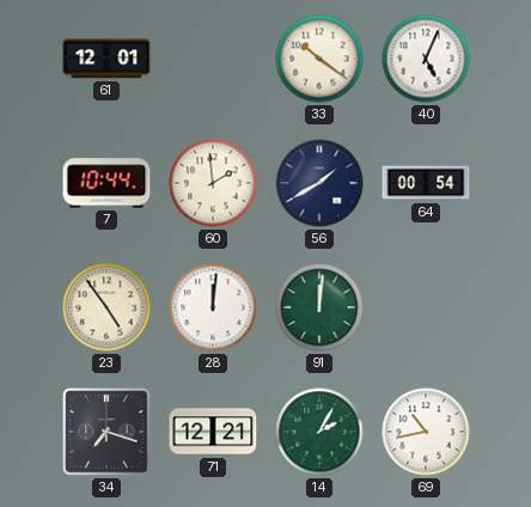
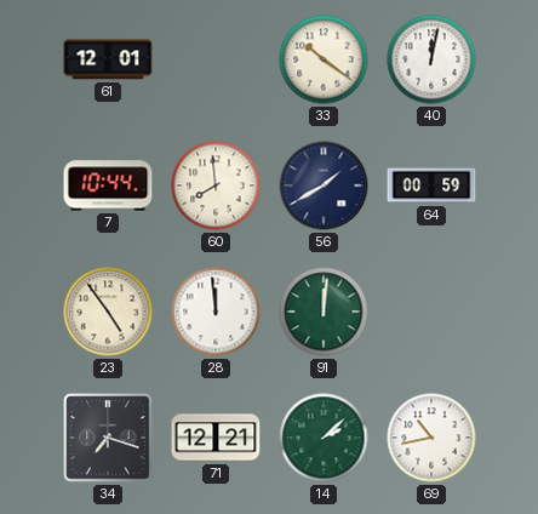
40: 5:04 -> 12:02
60: 1:59 -> 7:59
64: 00:54 -> 00:59
28: 12:01 -> 11:59
14: 2:05 -> 2:08
